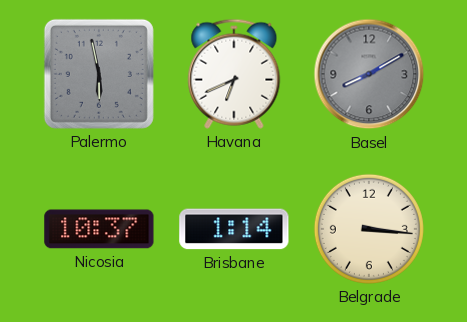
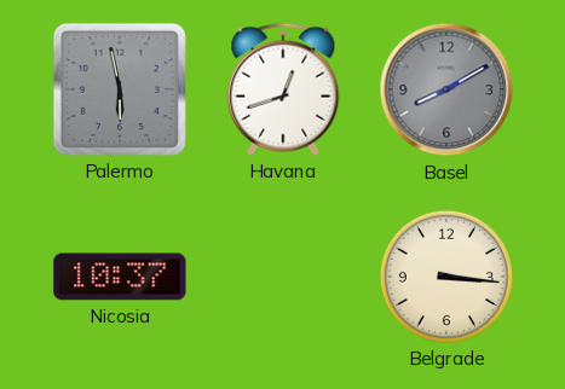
Havana: 6:41 -> 12:42
Brisbane: 1:14 -> none
